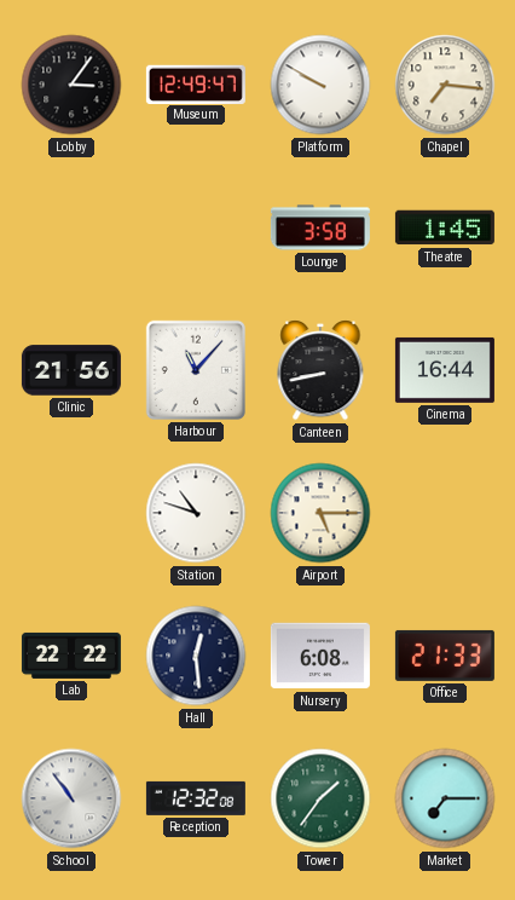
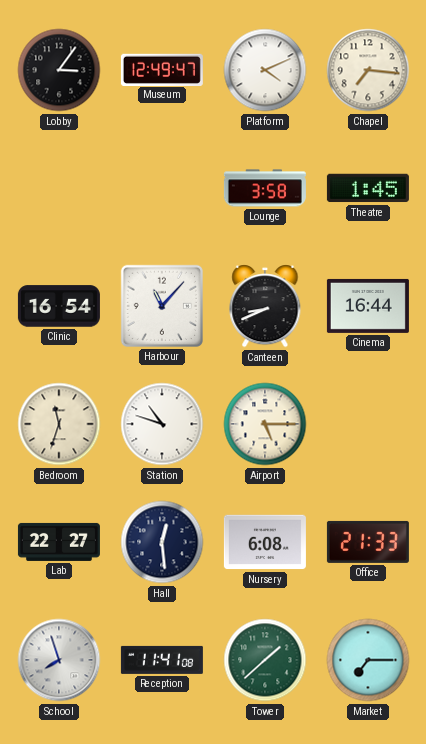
Platform: 9:50 -> 4:11
Clinic: 21:56 -> 16:54
Canteen: 8:43 -> 8:41
Bedroom: none -> 11:33
Lab: 22:22 -> 22:27
School: 10:54 -> 7:57
Reception: 12:32 -> 11:41
Tower: 1:36 -> 1:38
